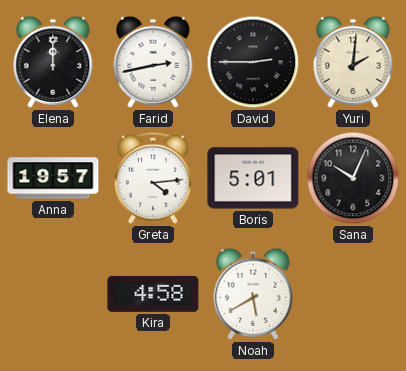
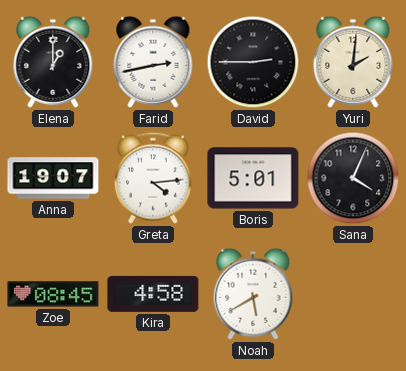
Elena: 12:00 -> 1:00
Anna: 19:57 -> 19:07
Sana: 10:04 -> 4:04
Zoe: none -> 08:45
